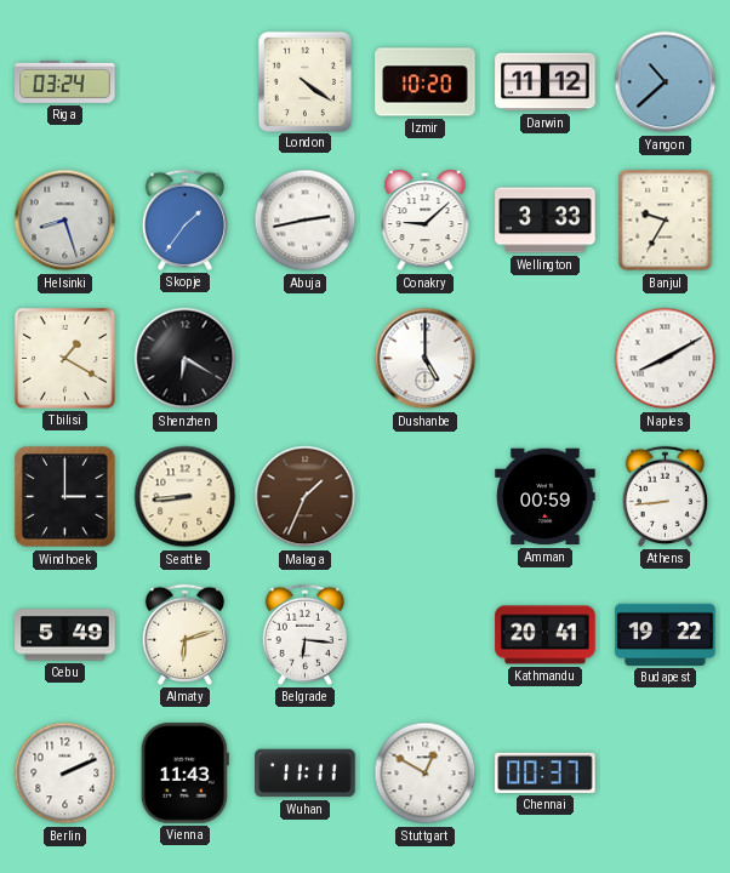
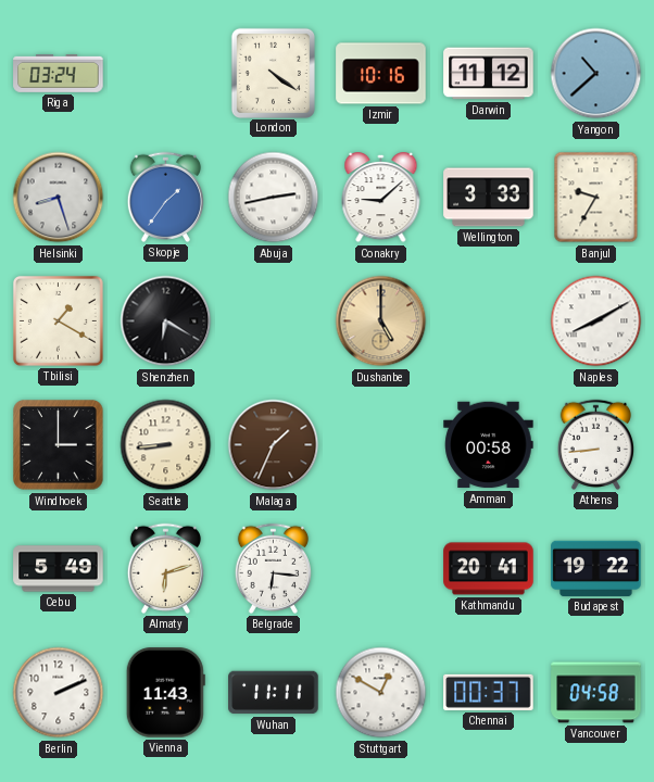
Izmir: 10:20 -> 10:16
Dushanbe dial: white -> champagne
Amman: 00:59 -> 00:58
Vancouver: none -> 04:58
